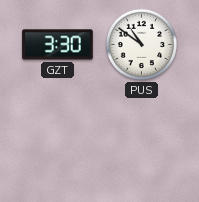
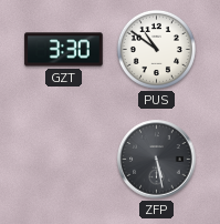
ZFP: none -> 5:28
